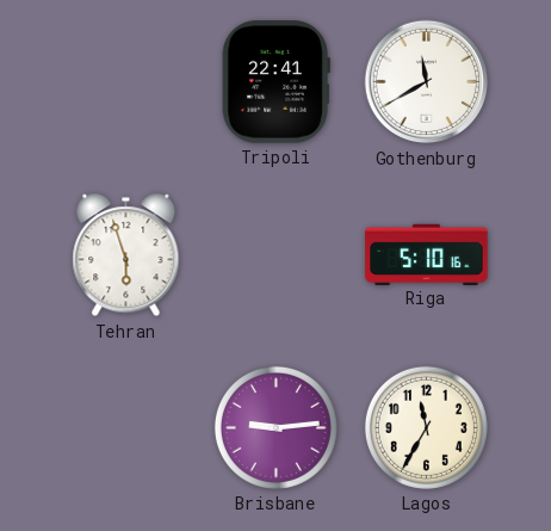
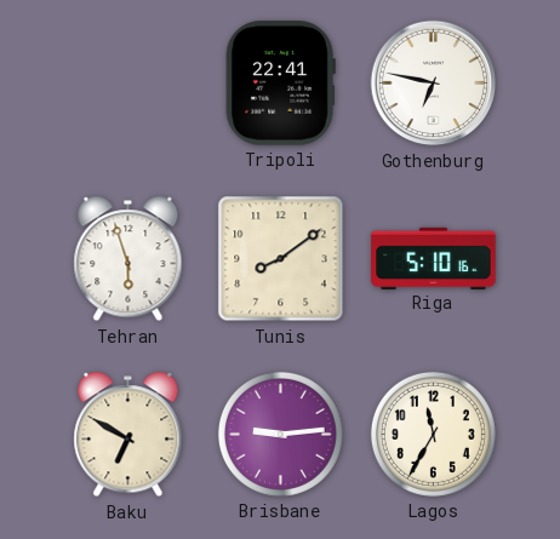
Gothenburg: 11:40 -> 6:47
Tunis: none -> 8:09
Baku: none -> 6:50
